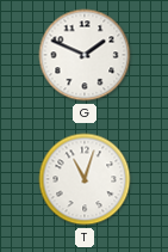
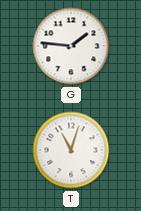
G: 1:49 -> 1:46
